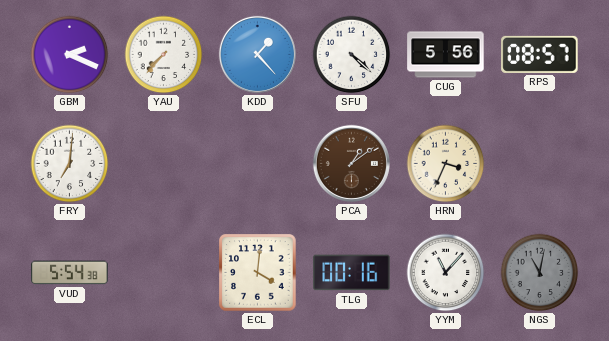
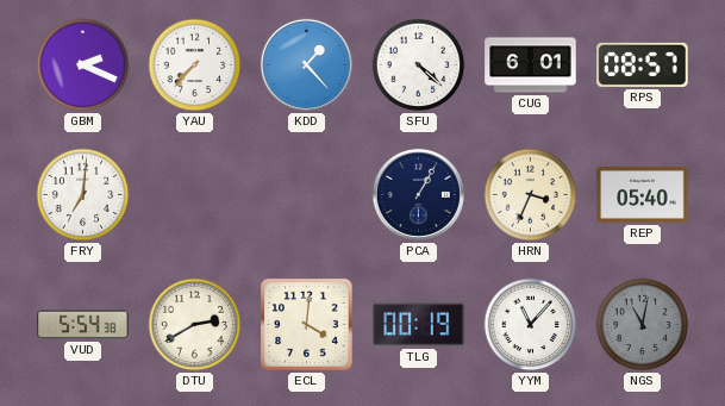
CUG: 5:56 -> 6:01
PCA: 1:09 -> 1:05
PCA dial: brown -> navy
REP: none -> 05:40
DTU: none -> 2:40
TLG: 00:16 -> 00:19
